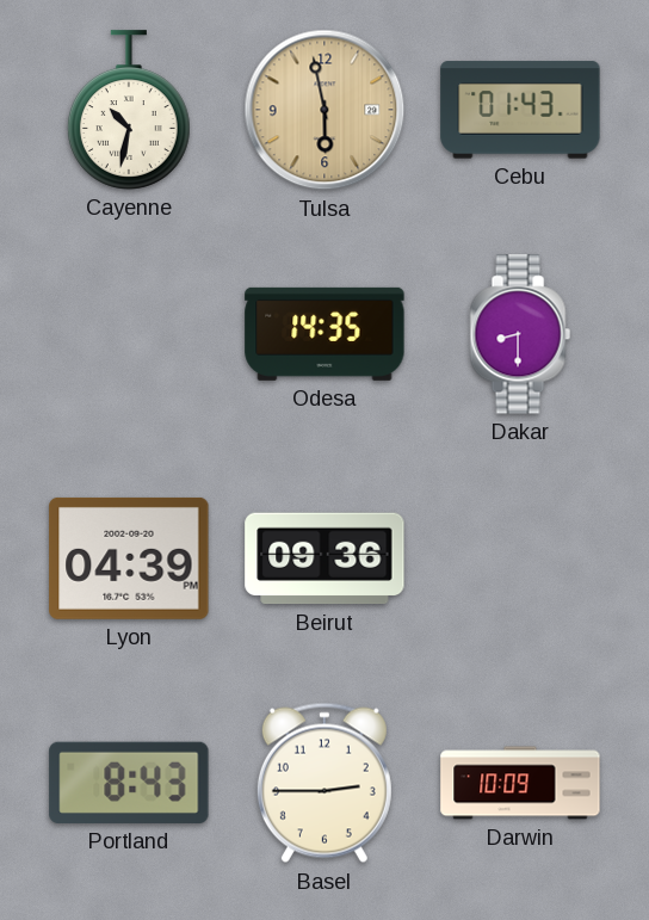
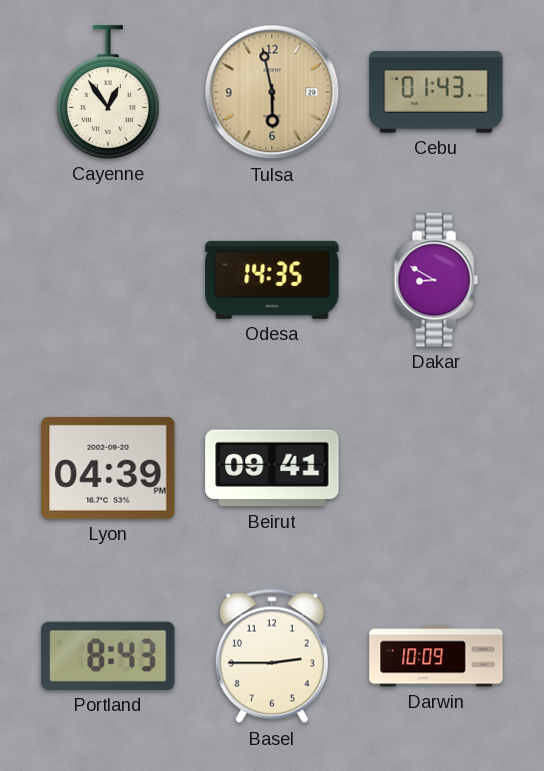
Cayenne: 10:32 -> 12:54
Dakar: 8:30 -> 8:50
Beirut: 09:36 -> 09:41
